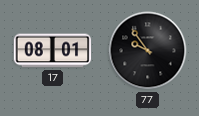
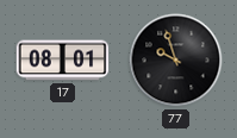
77: 9:54 -> 9:57
